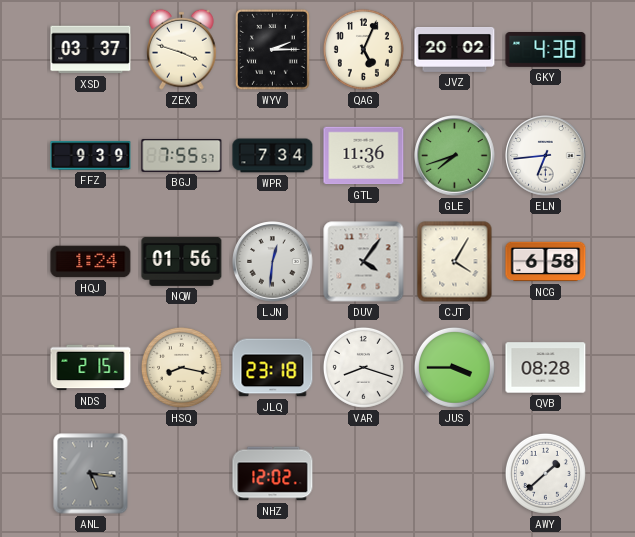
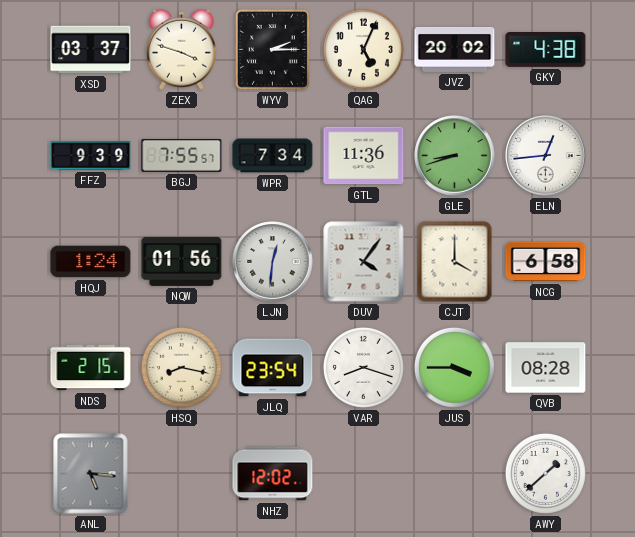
GLE: 7:42 -> 8:42
ELN: 6:44 -> 12:44
CJT: 4:05 -> 4:00
JLQ: 23:18 -> 23:54
